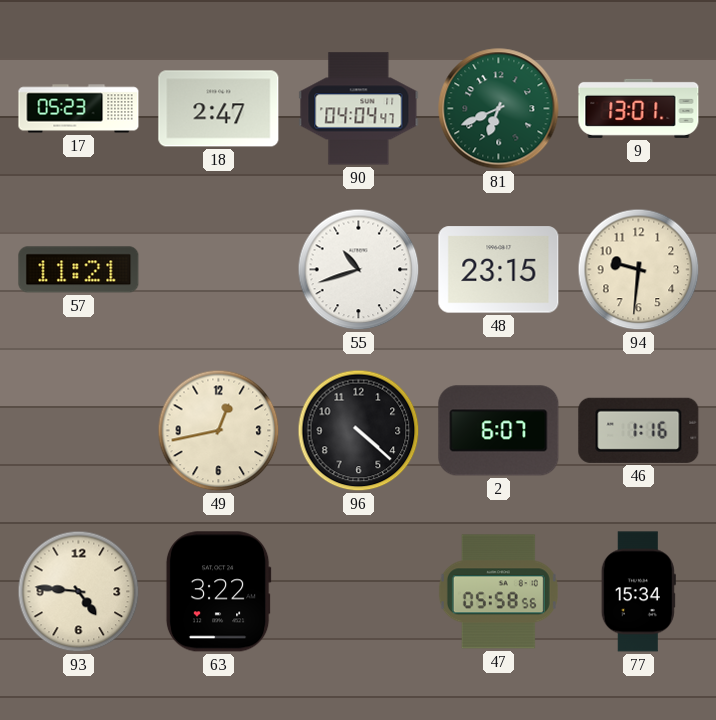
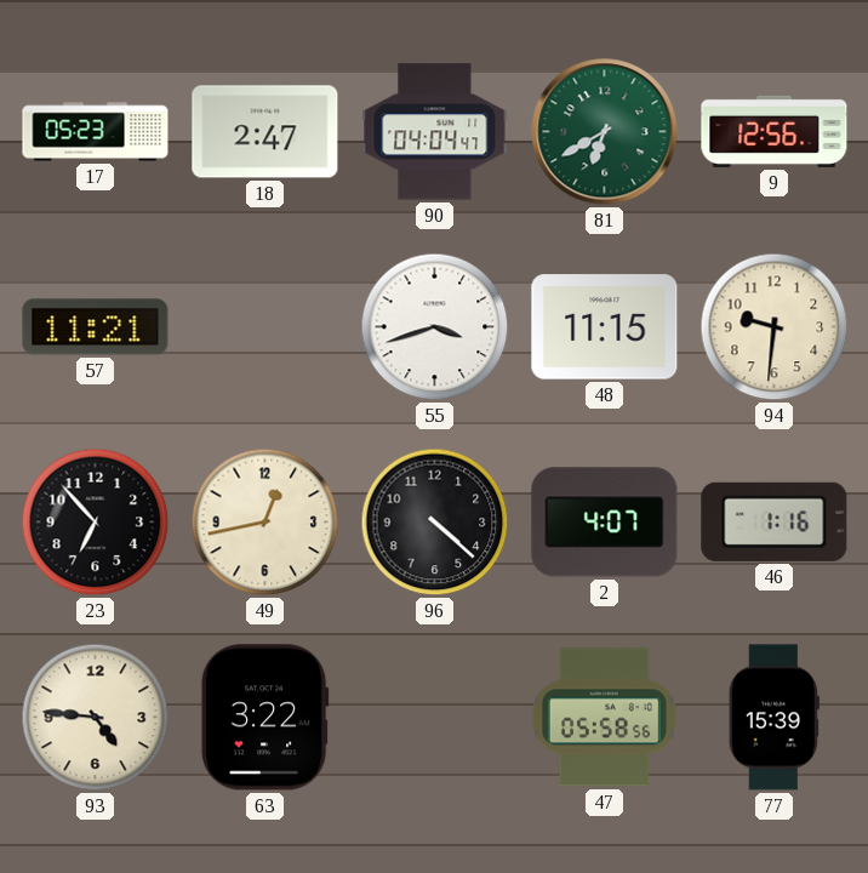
81: 6:41 -> 6:40
9: 13:01 -> 12:56
55: 10:42 -> 3:42
48: 23:15 -> 11:15
23: none -> 6:53
2: 6:07 -> 4:07
77: 15:34 -> 15:39
